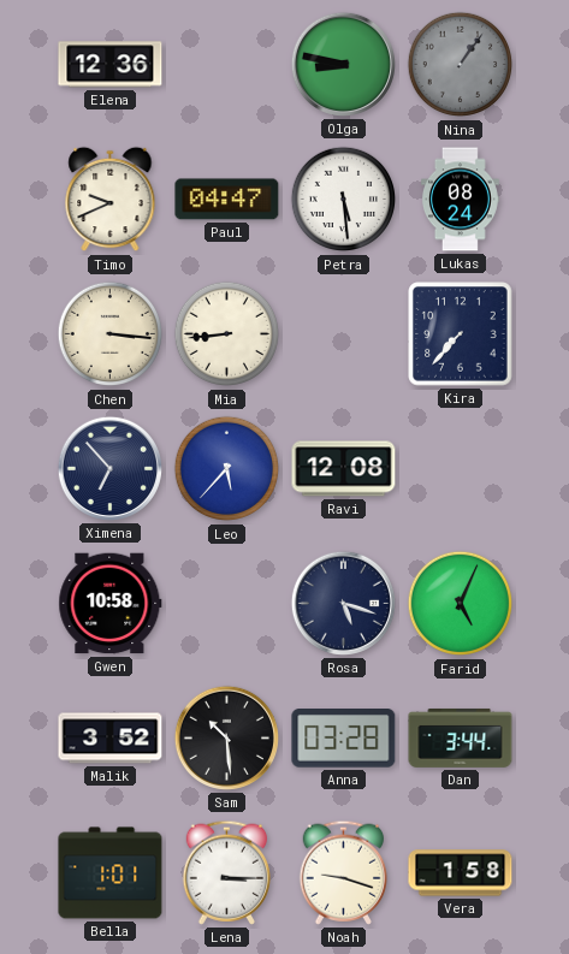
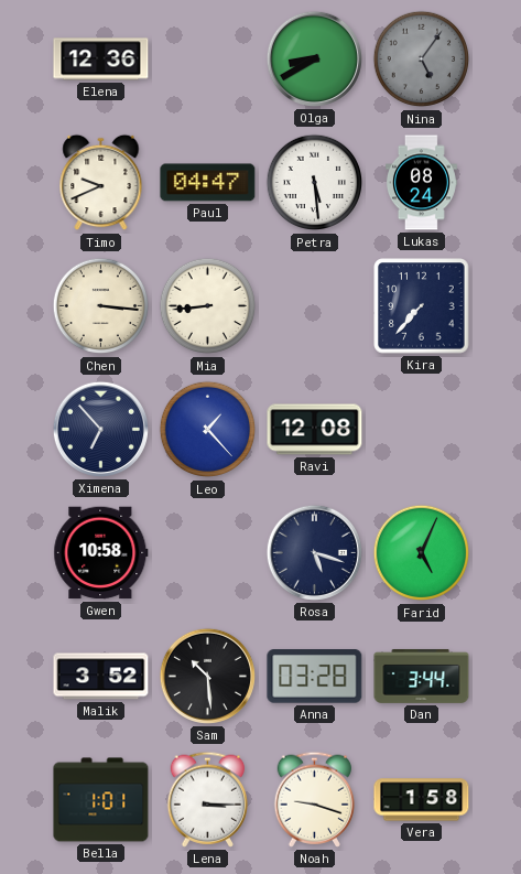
Olga: 8:47 -> 8:40
Nina: 1:06 -> 5:06
Leo: 5:37 -> 1:23
